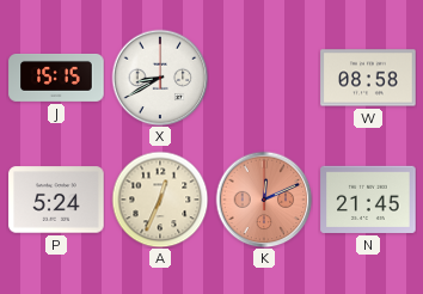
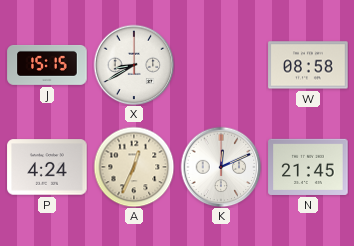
P: 5:24 -> 4:24
K dial: salmon -> white
